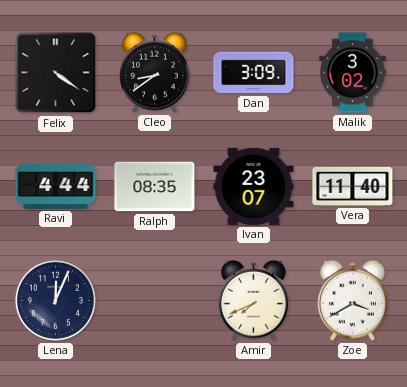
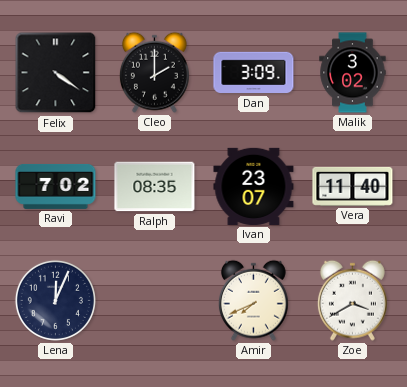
Cleo: 8:39 -> 2:00
Ravi: 4:44 -> 7:02
